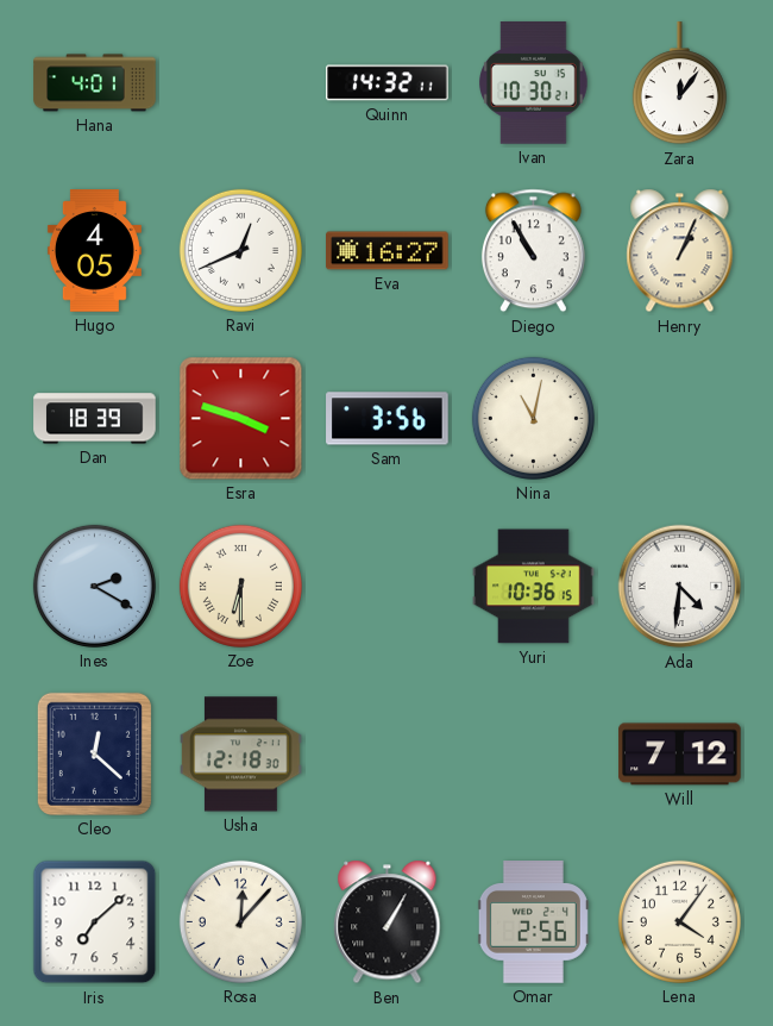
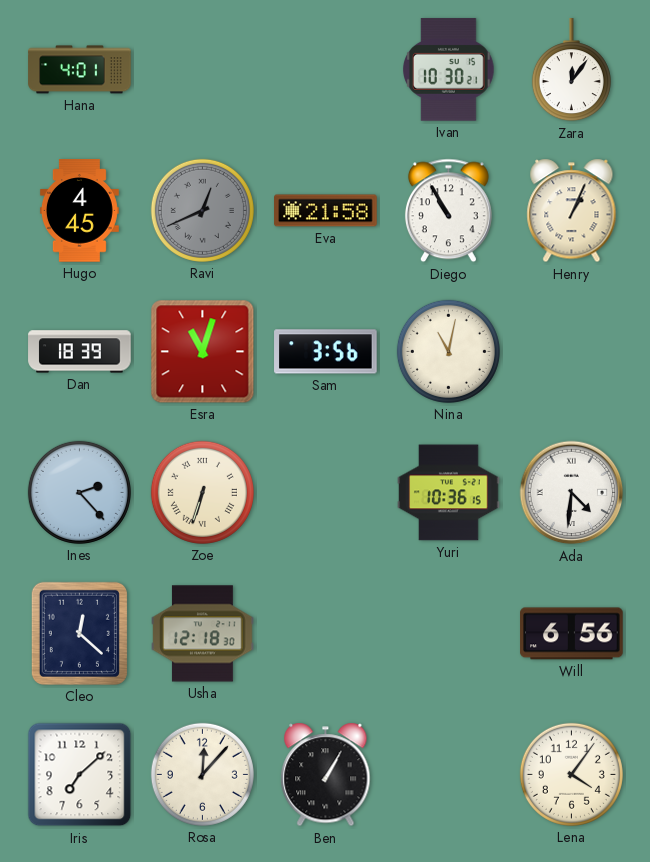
Quinn: 14:32 -> none
Hugo: 4:05 -> 4:45
Ravi dial: white -> grey
Eva: 16:27 -> 21:58
Esra: 3:48 -> 11:03
Ines: 2:20 -> 2:23
Zoe: 6:30 -> 6:33
Will: 7:12 -> 6:56
Omar: 2:56 -> none
